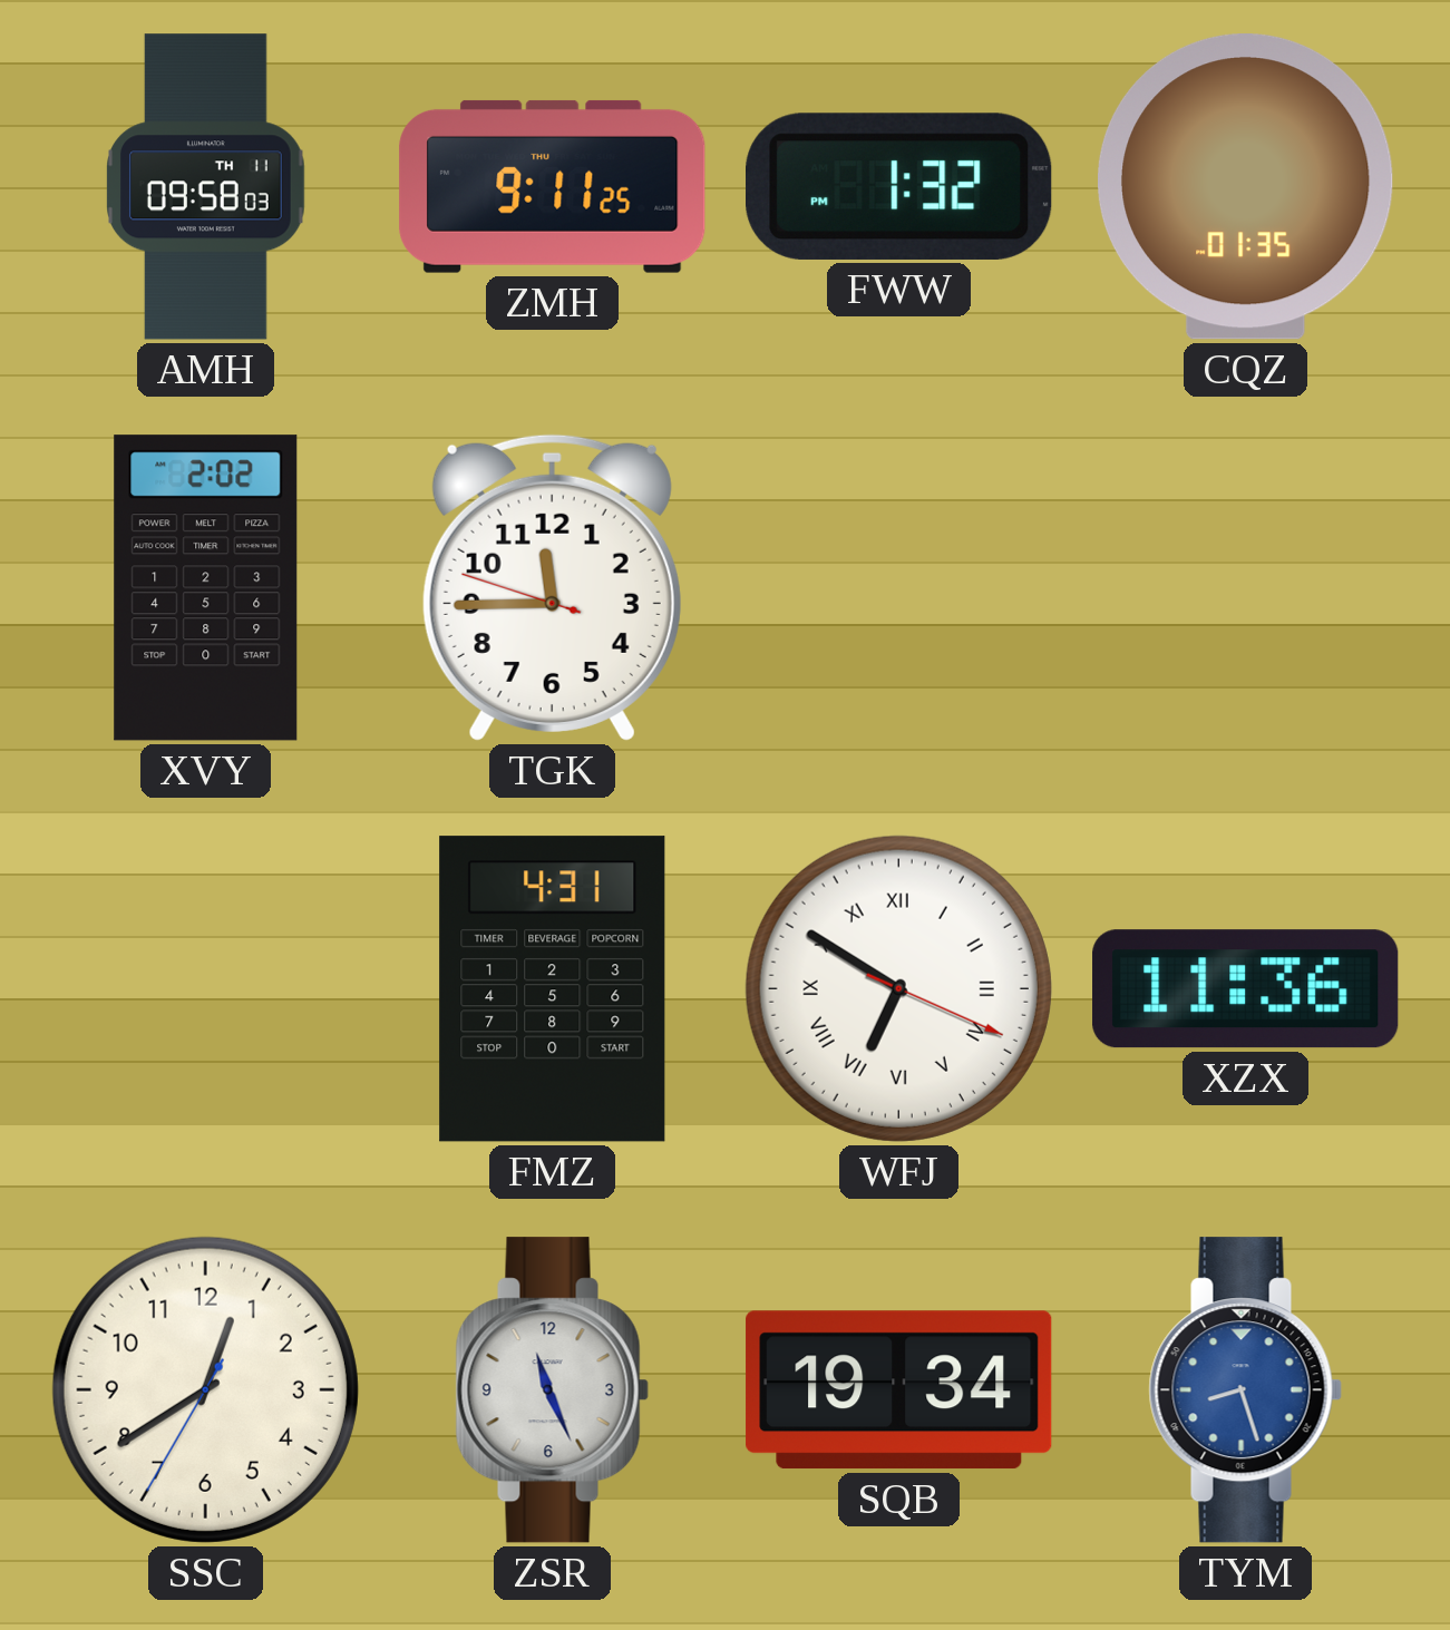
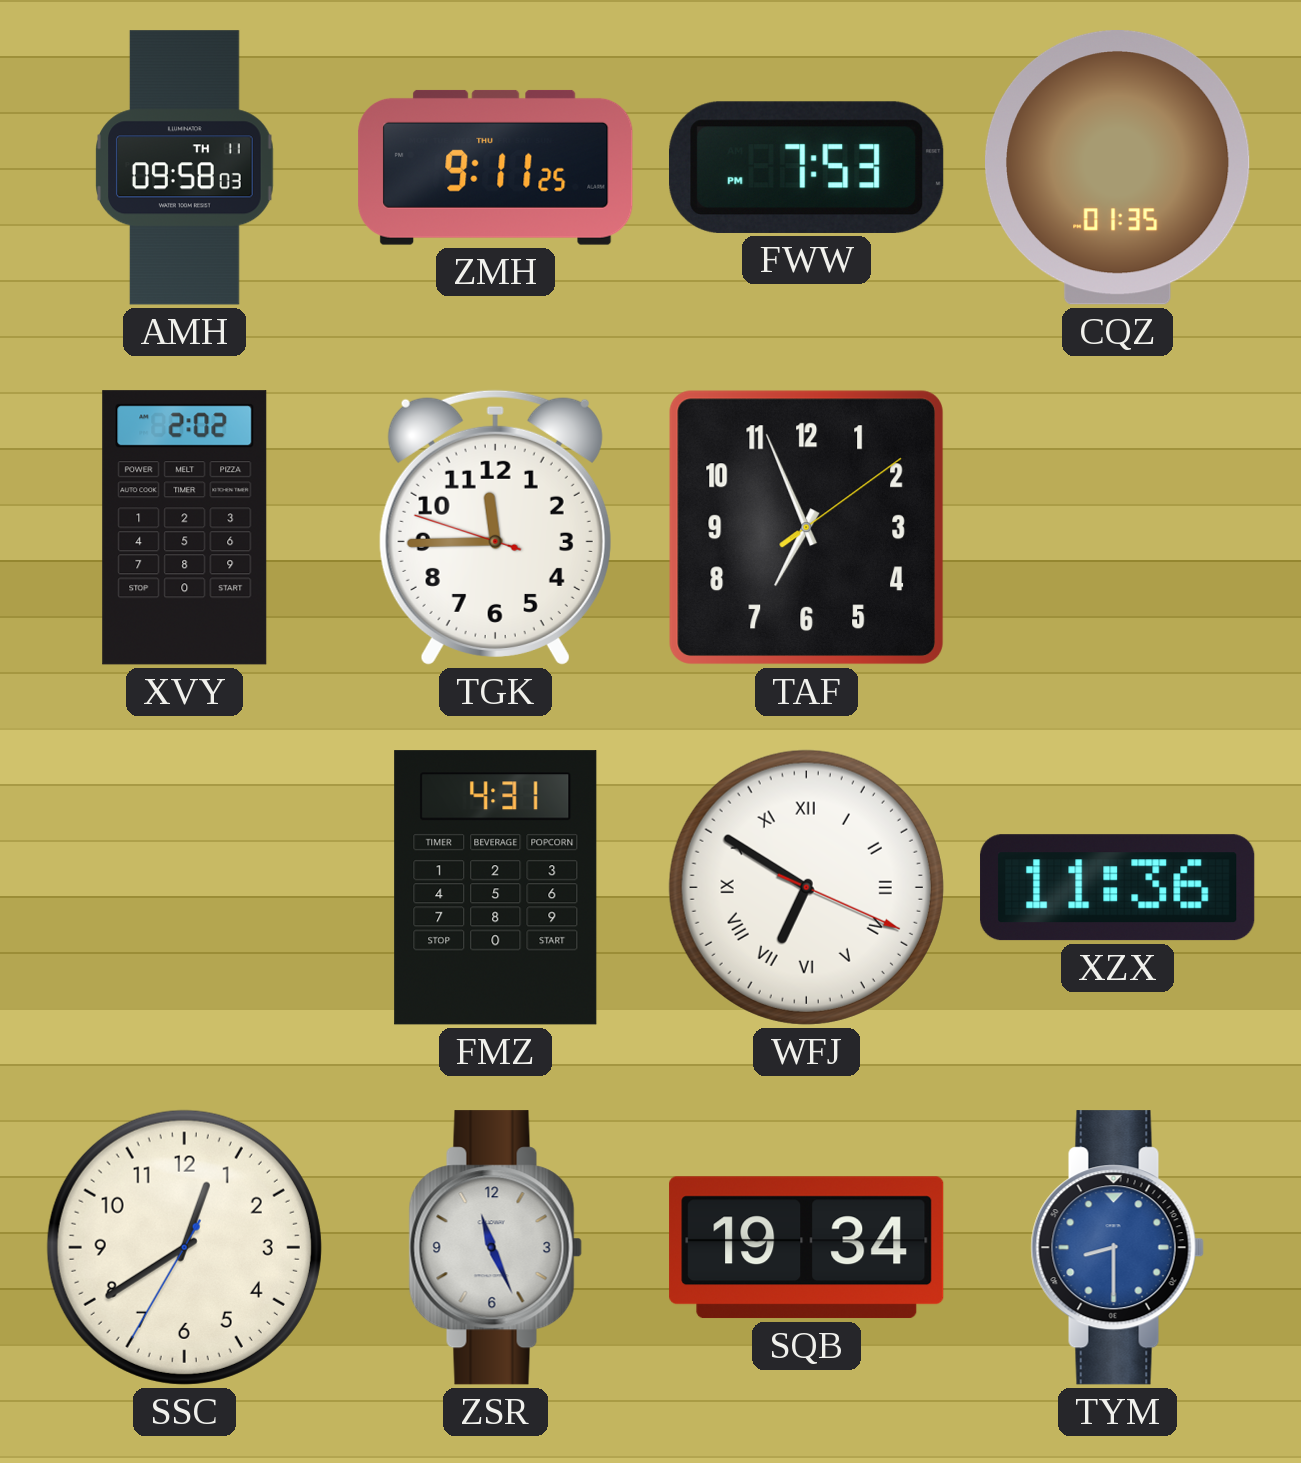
FWW: 1:32 -> 7:53
TAF: none -> 6:56
TYM: 8:27 -> 8:30
